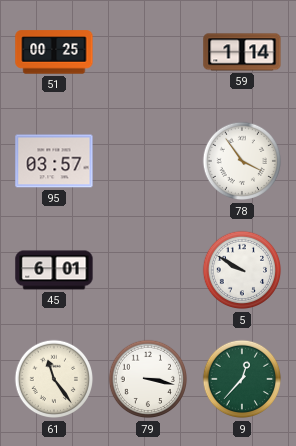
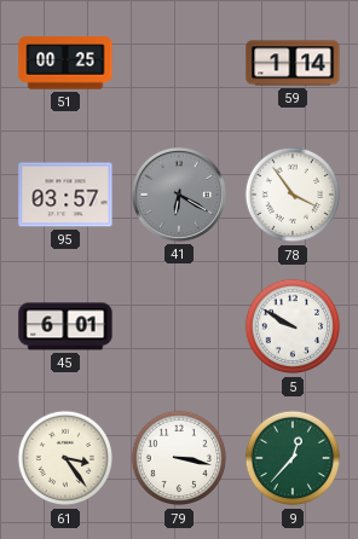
41: none -> 6:20
61: 11:24 -> 3:24
